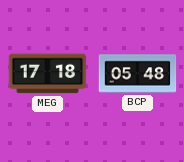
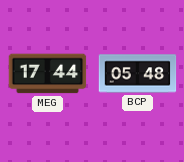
MEG: 17:18 -> 17:44
